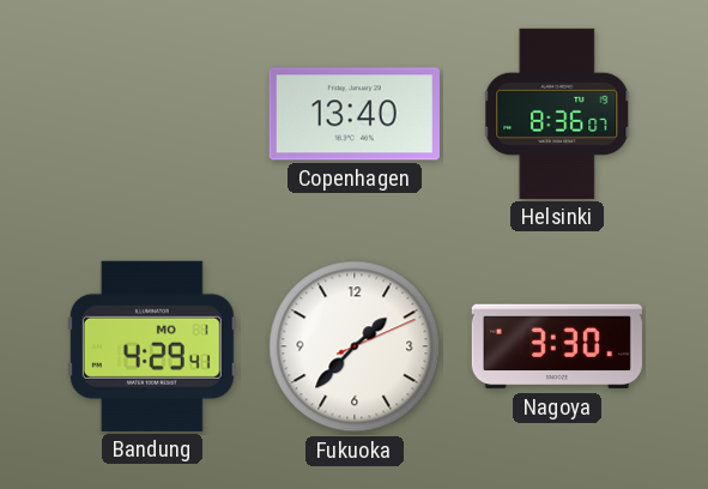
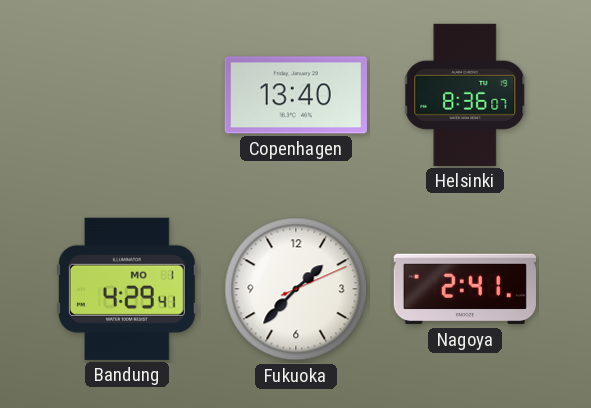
Nagoya: 3:30 -> 2:41
